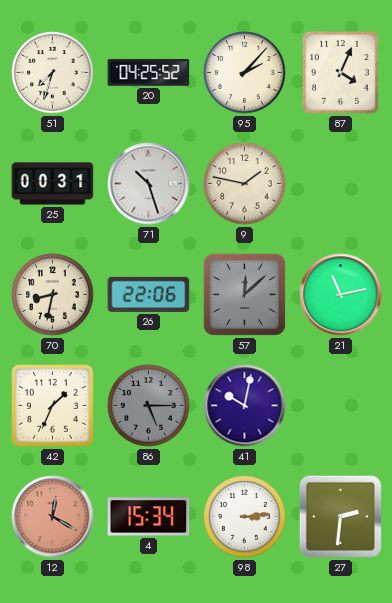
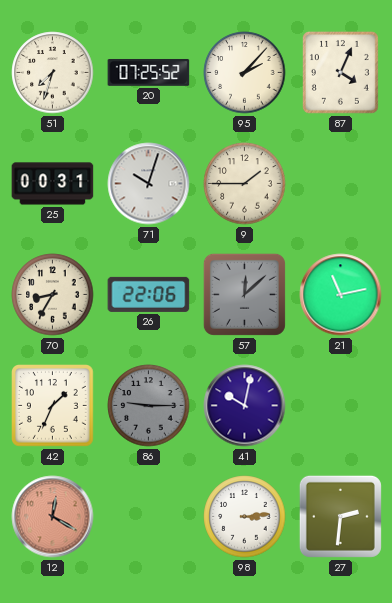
20: 04:25 -> 07:25
71: 10:27 -> 10:03
9: 1:47 -> 1:45
70: 8:32 -> 8:35
86: 5:15 -> 9:15
4: 15:34 -> none
